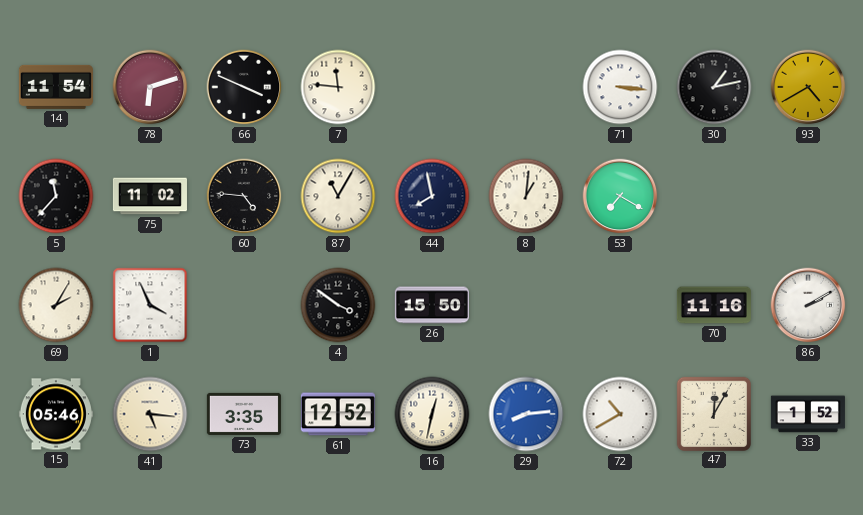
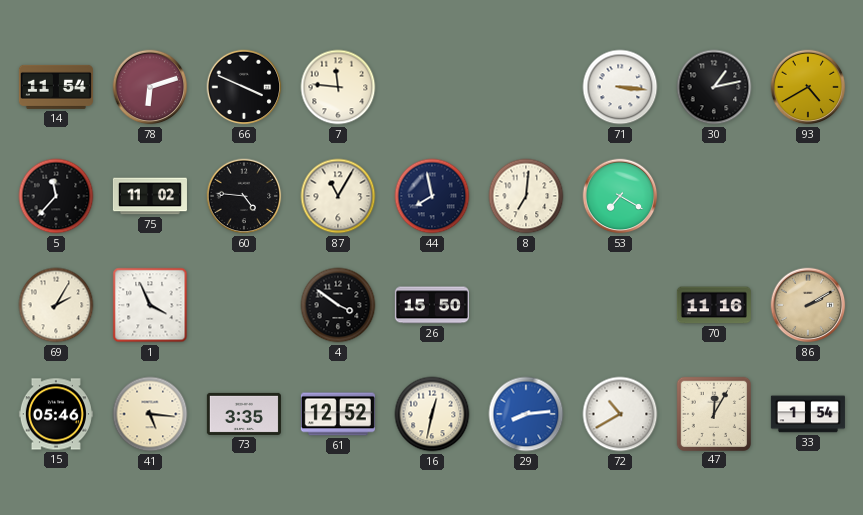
8: 1:01 -> 7:01
86 dial: white -> champagne
33: 1:52 -> 1:54
